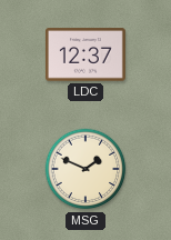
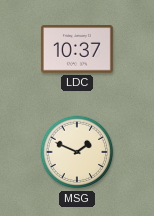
LDC: 12:37 -> 10:37
